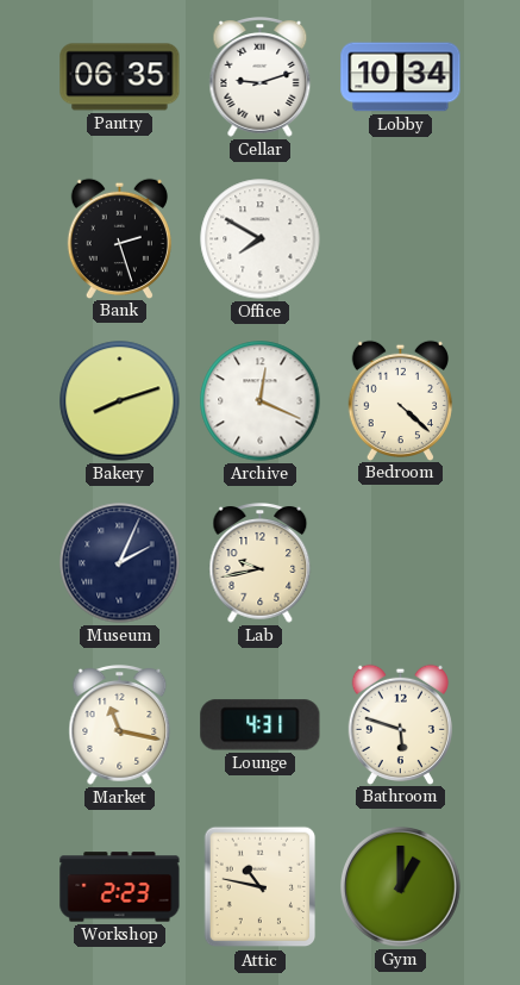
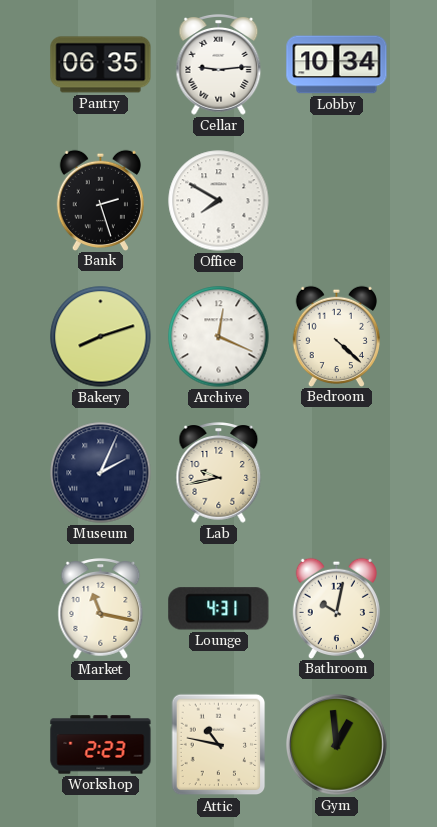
Cellar: 9:12 -> 9:14
Bathroom: 5:48 -> 10:02
Gym: 1:00 -> 12:59
